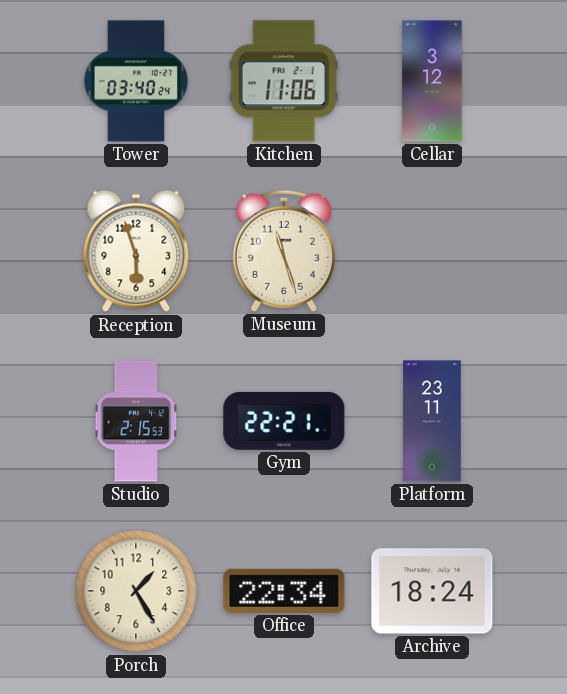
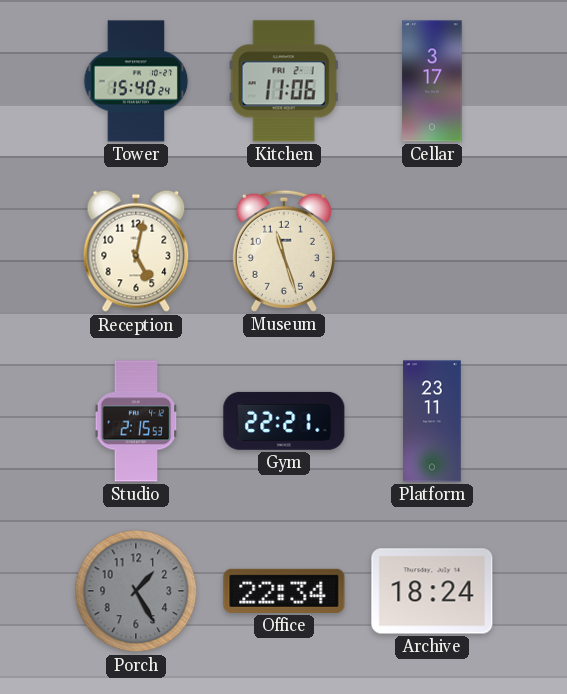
Tower: 03:40 -> 15:40
Cellar: 3:12 -> 3:17
Reception: 5:57 -> 5:02
Porch dial: cream -> grey
